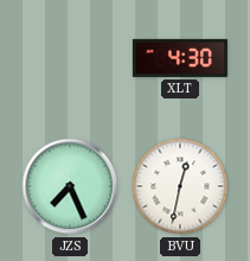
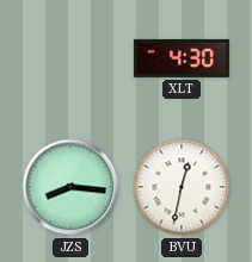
JZS: 7:26 -> 8:16
